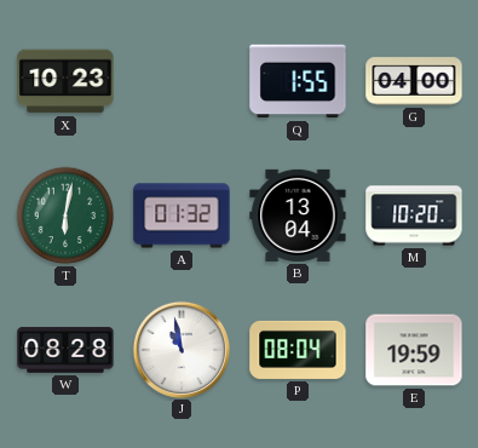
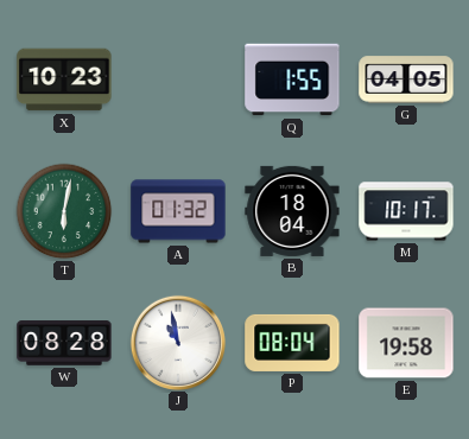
G: 04:00 -> 04:05
B: 13:04 -> 18:04
M: 10:20 -> 10:17
E: 19:59 -> 19:58
